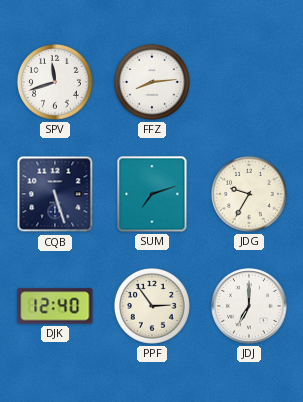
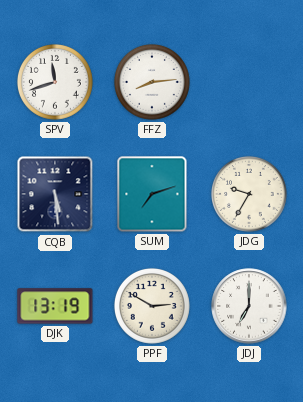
CQB: 5:27 -> 5:29
DJK: 12:40 -> 13:19
PPF: 2:54 -> 2:50
